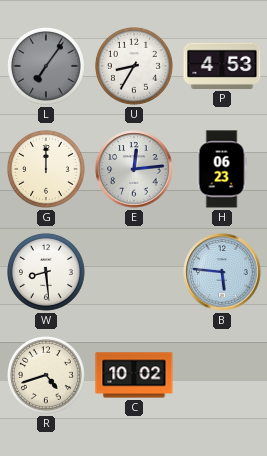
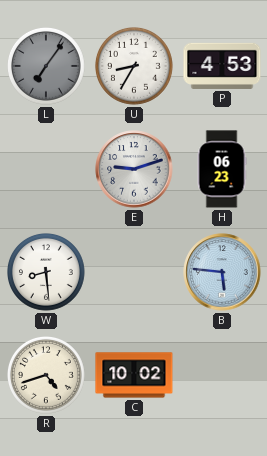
G: 12:00 -> none
E: 12:14 -> 9:12
